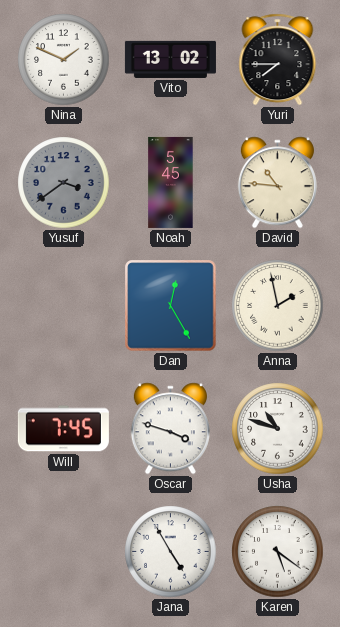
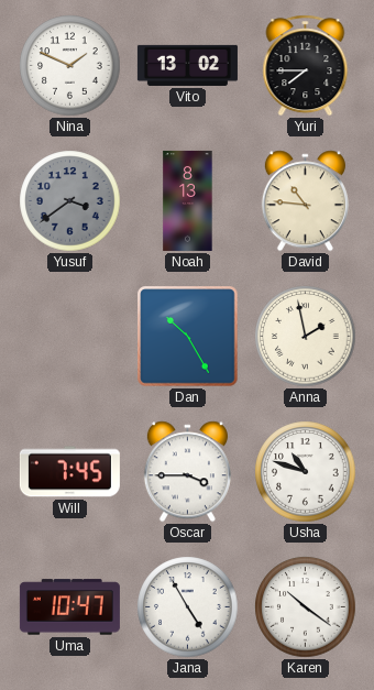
Noah: 5:45 -> 8:13
Dan: 12:25 -> 10:25
Oscar: 3:48 -> 3:45
Uma: none -> 10:47
Karen: 5:21 -> 10:21
